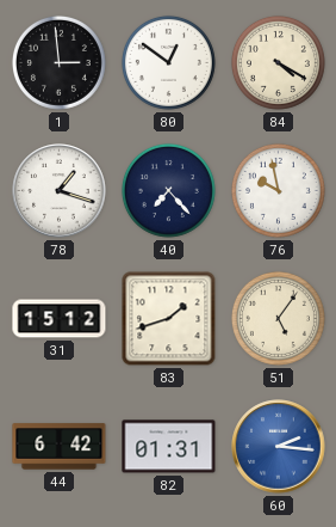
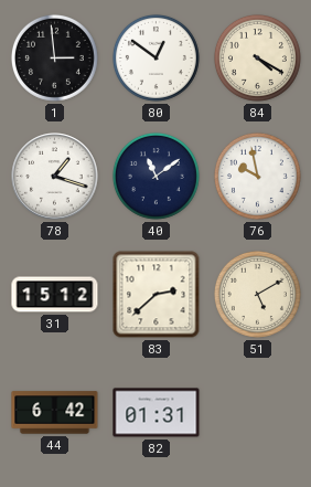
40: 7:23 -> 11:09
83: 1:42 -> 2:38
51: 5:06 -> 5:10
60: 2:16 -> none
